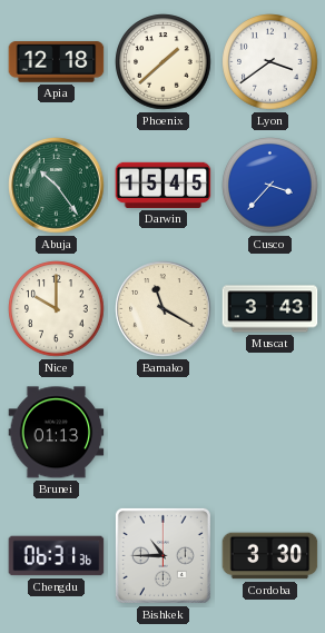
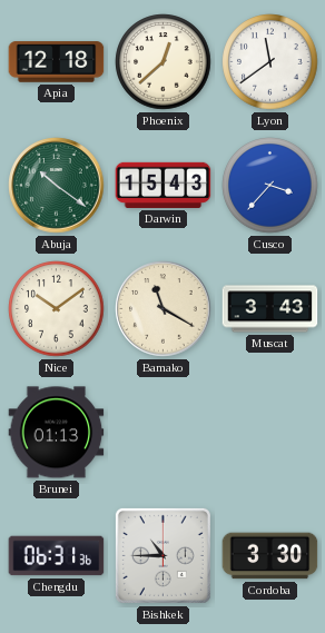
Phoenix: 1:38 -> 12:38
Lyon: 3:39 -> 11:39
Abuja: 10:24 -> 10:21
Darwin: 15:45 -> 15:43
Nice: 10:00 -> 10:09
